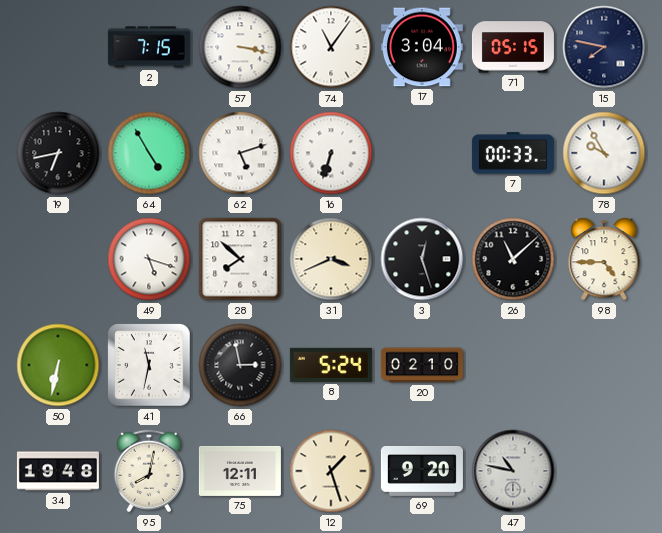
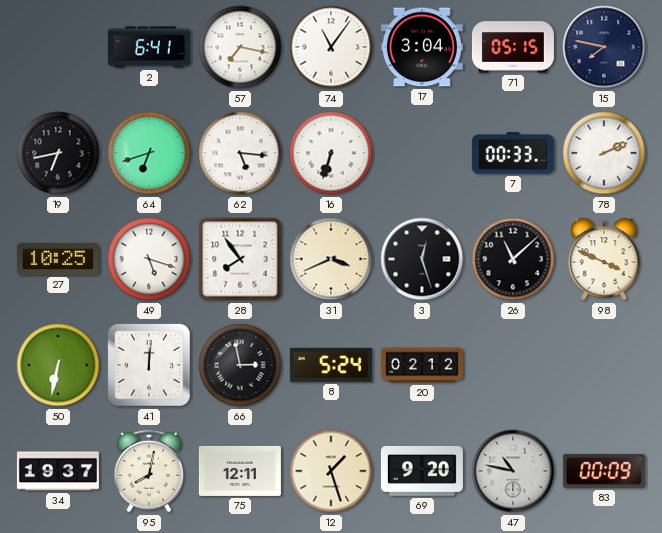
2: 7:15 -> 6:41
57: 3:17 -> 7:17
64: 4:55 -> 6:42
62: 5:12 -> 5:16
78: 9:55 -> 2:11
27: none -> 10:25
28: 7:52 -> 7:54
98: 4:45 -> 3:49
41: 11:32 -> 12:01
20: 02:10 -> 02:12
34: 19:48 -> 19:37
83: none -> 00:09
